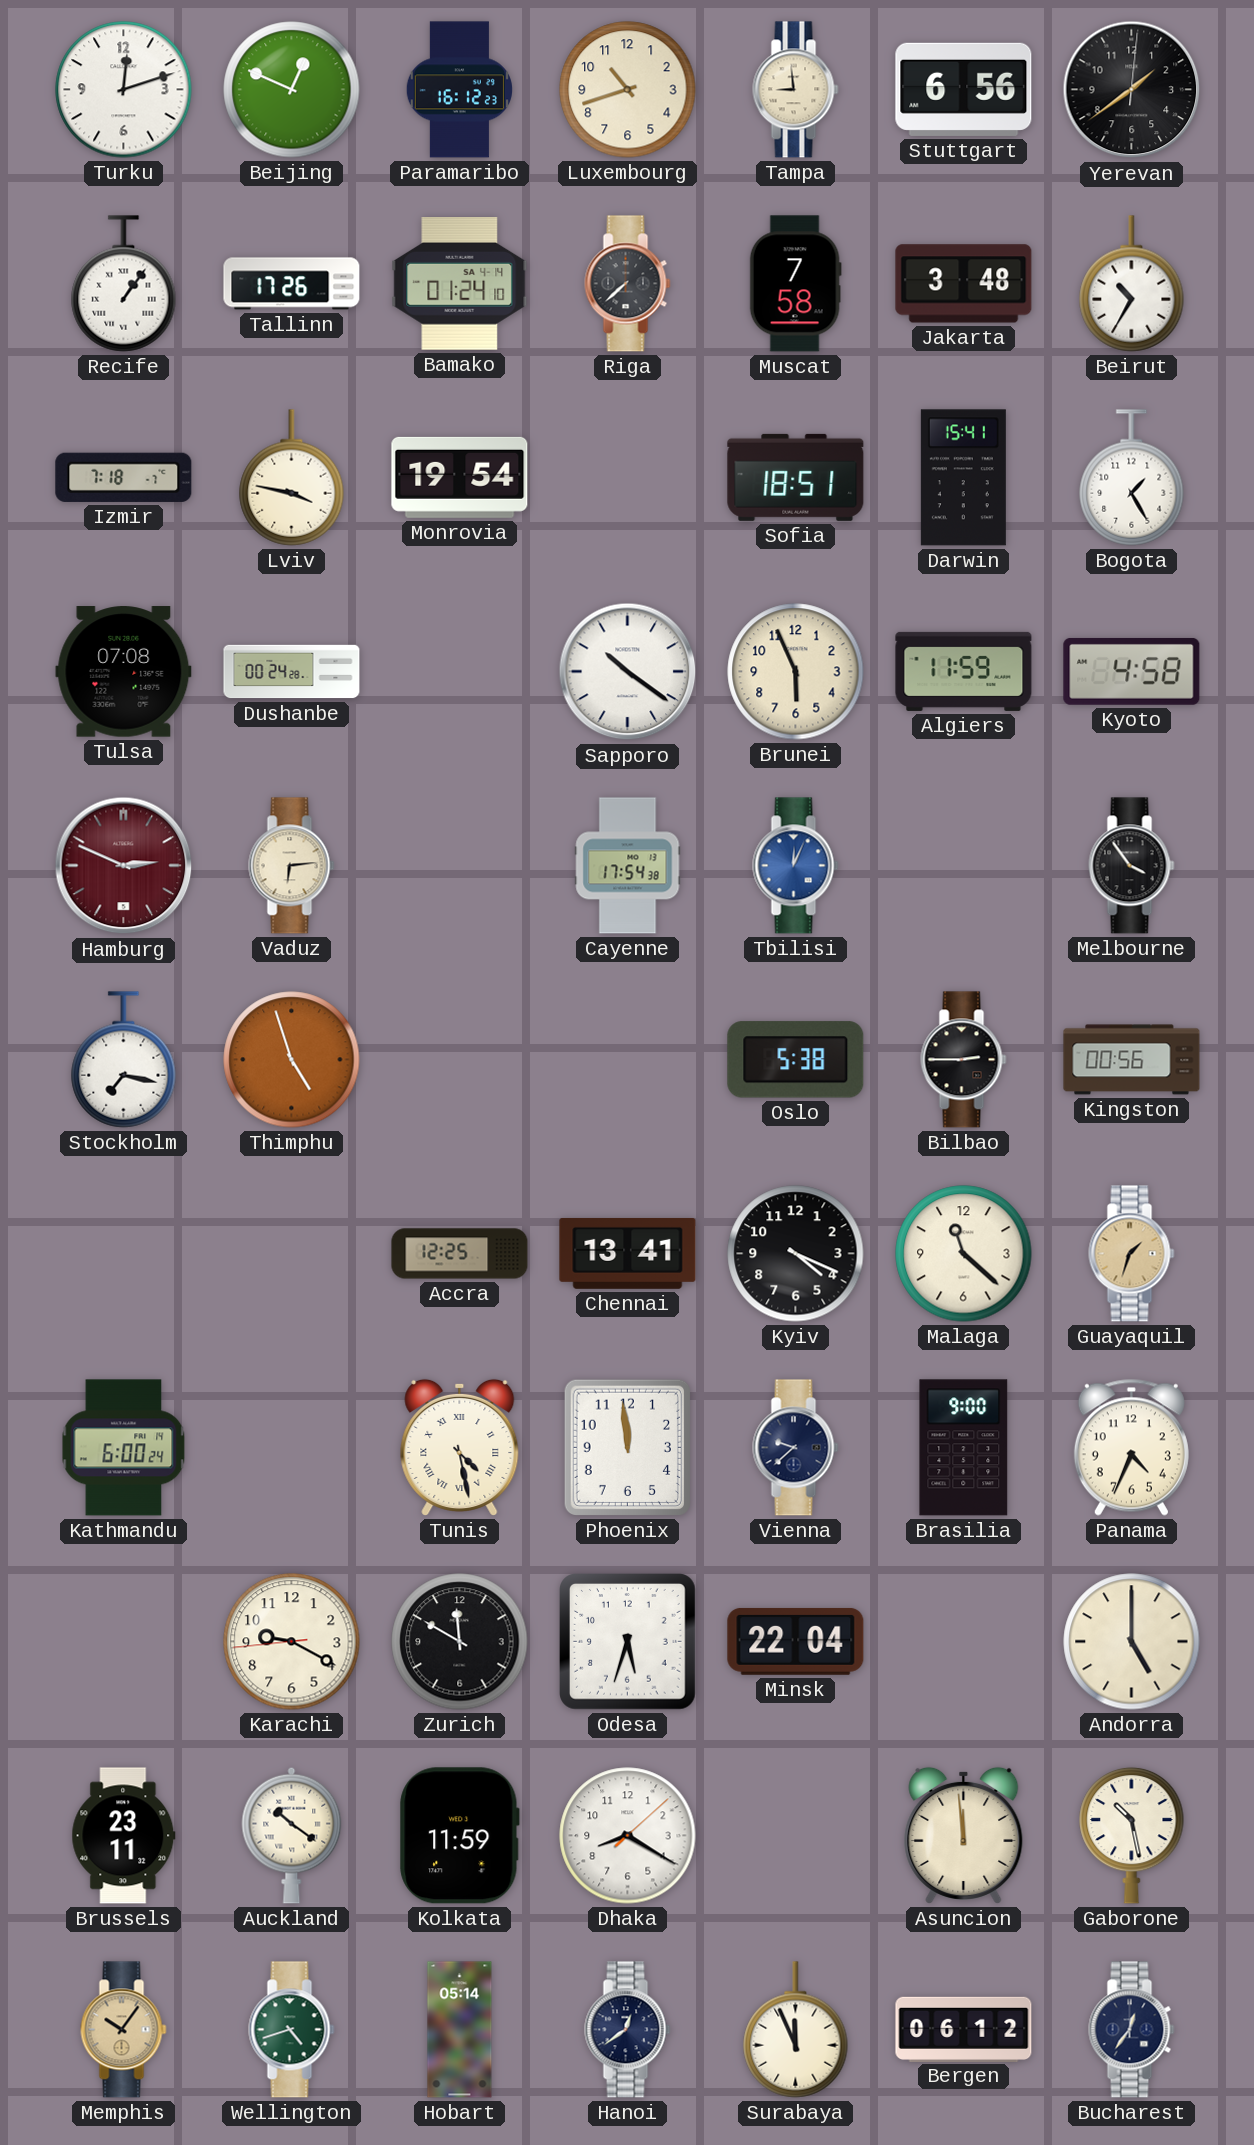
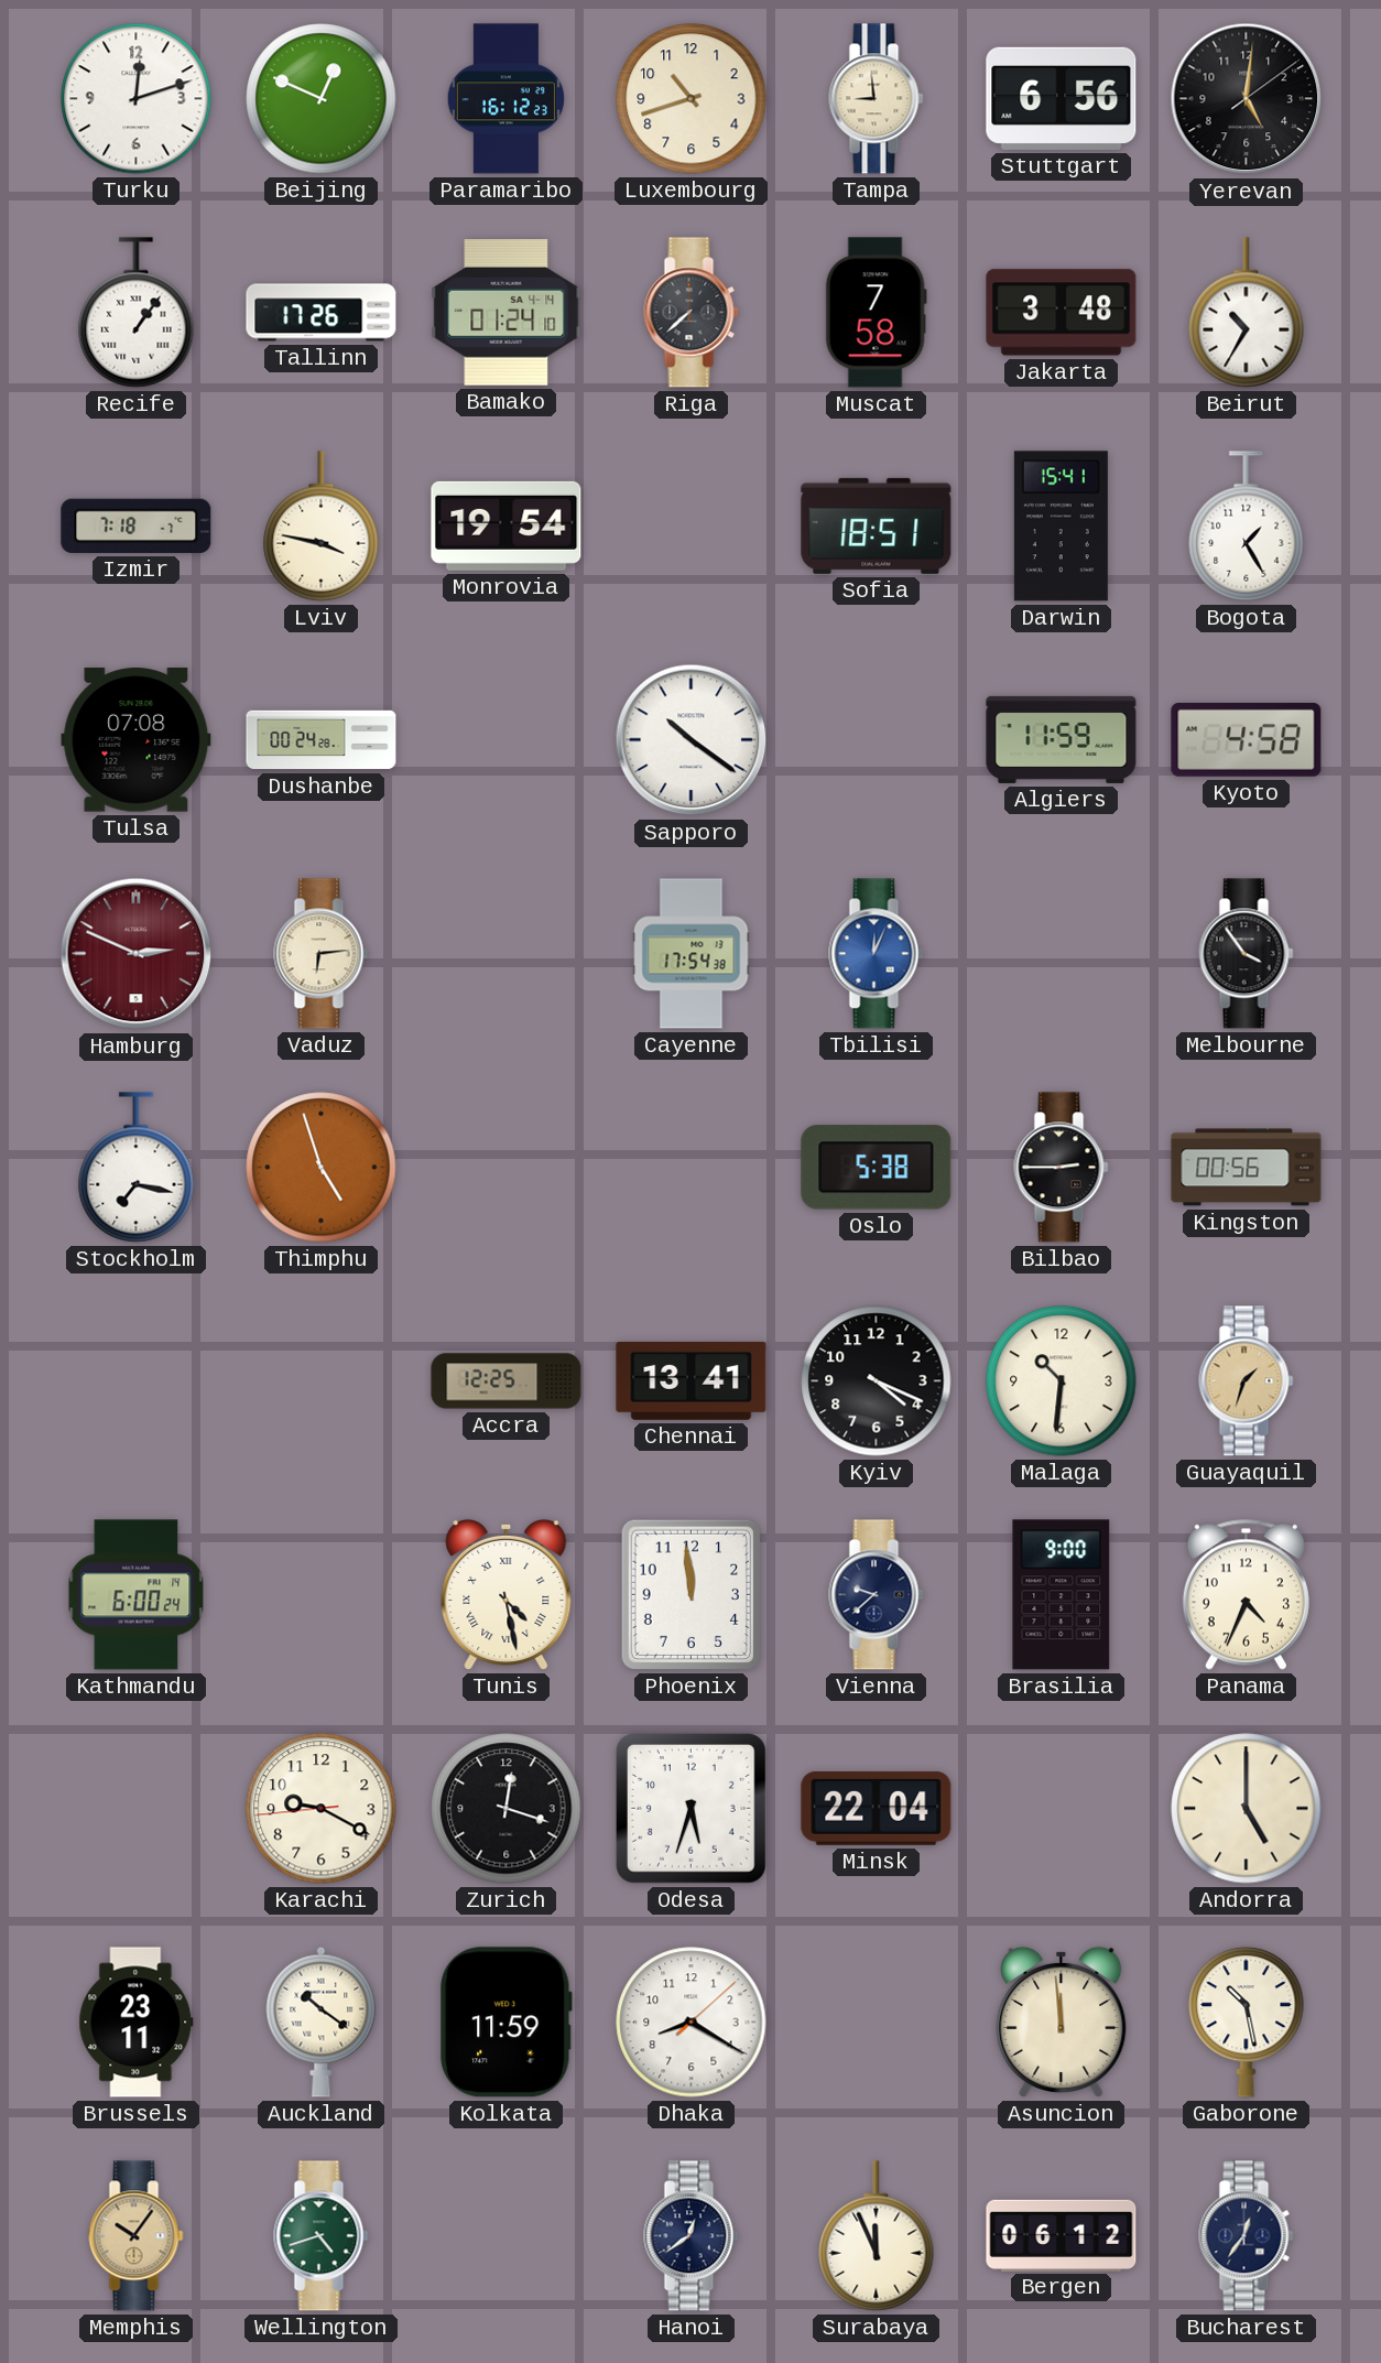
Yerevan: 1:39 -> 5:01
Brunei: 5:56 -> none
Malaga: 11:22 -> 10:31
Zurich: 11:50 -> 12:18
Hobart: 05:14 -> none
